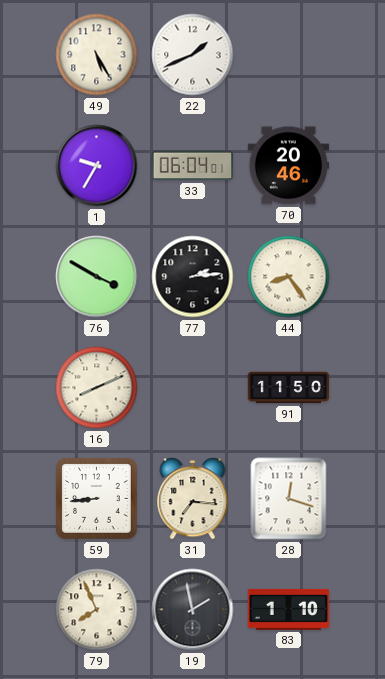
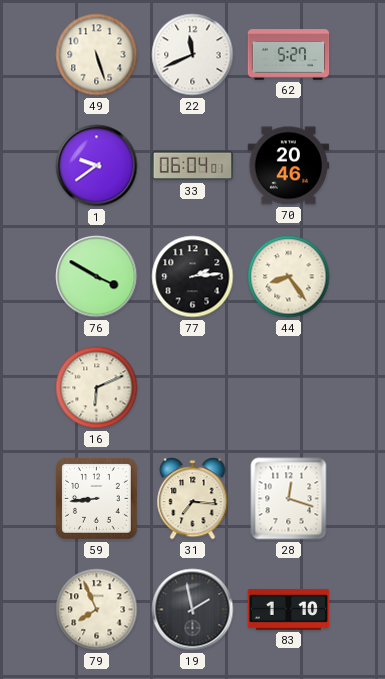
49: 5:25 -> 5:27
22: 1:41 -> 11:41
62: none -> 5:27
1: 9:35 -> 9:39
16: 8:11 -> 6:11
91: 11:50 -> none
